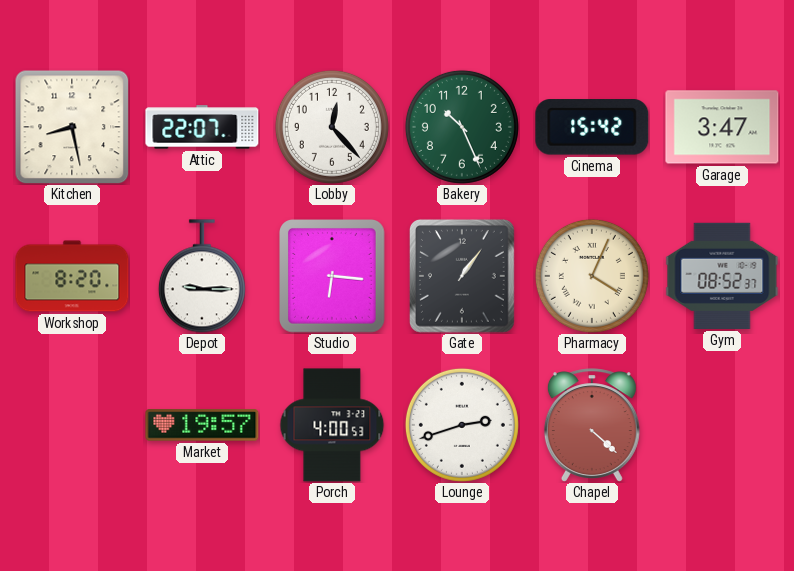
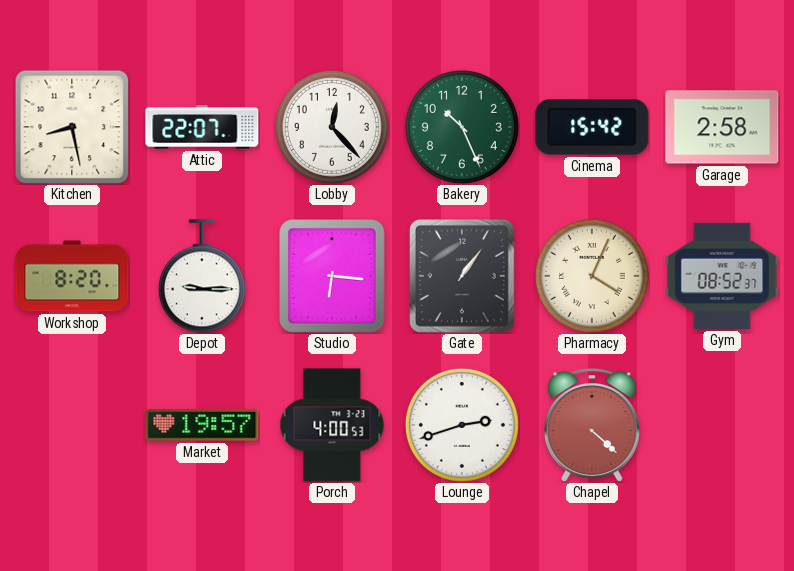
Garage: 3:47 -> 2:58
